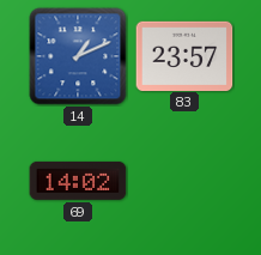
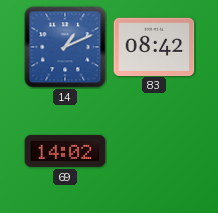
83: 23:57 -> 08:42
